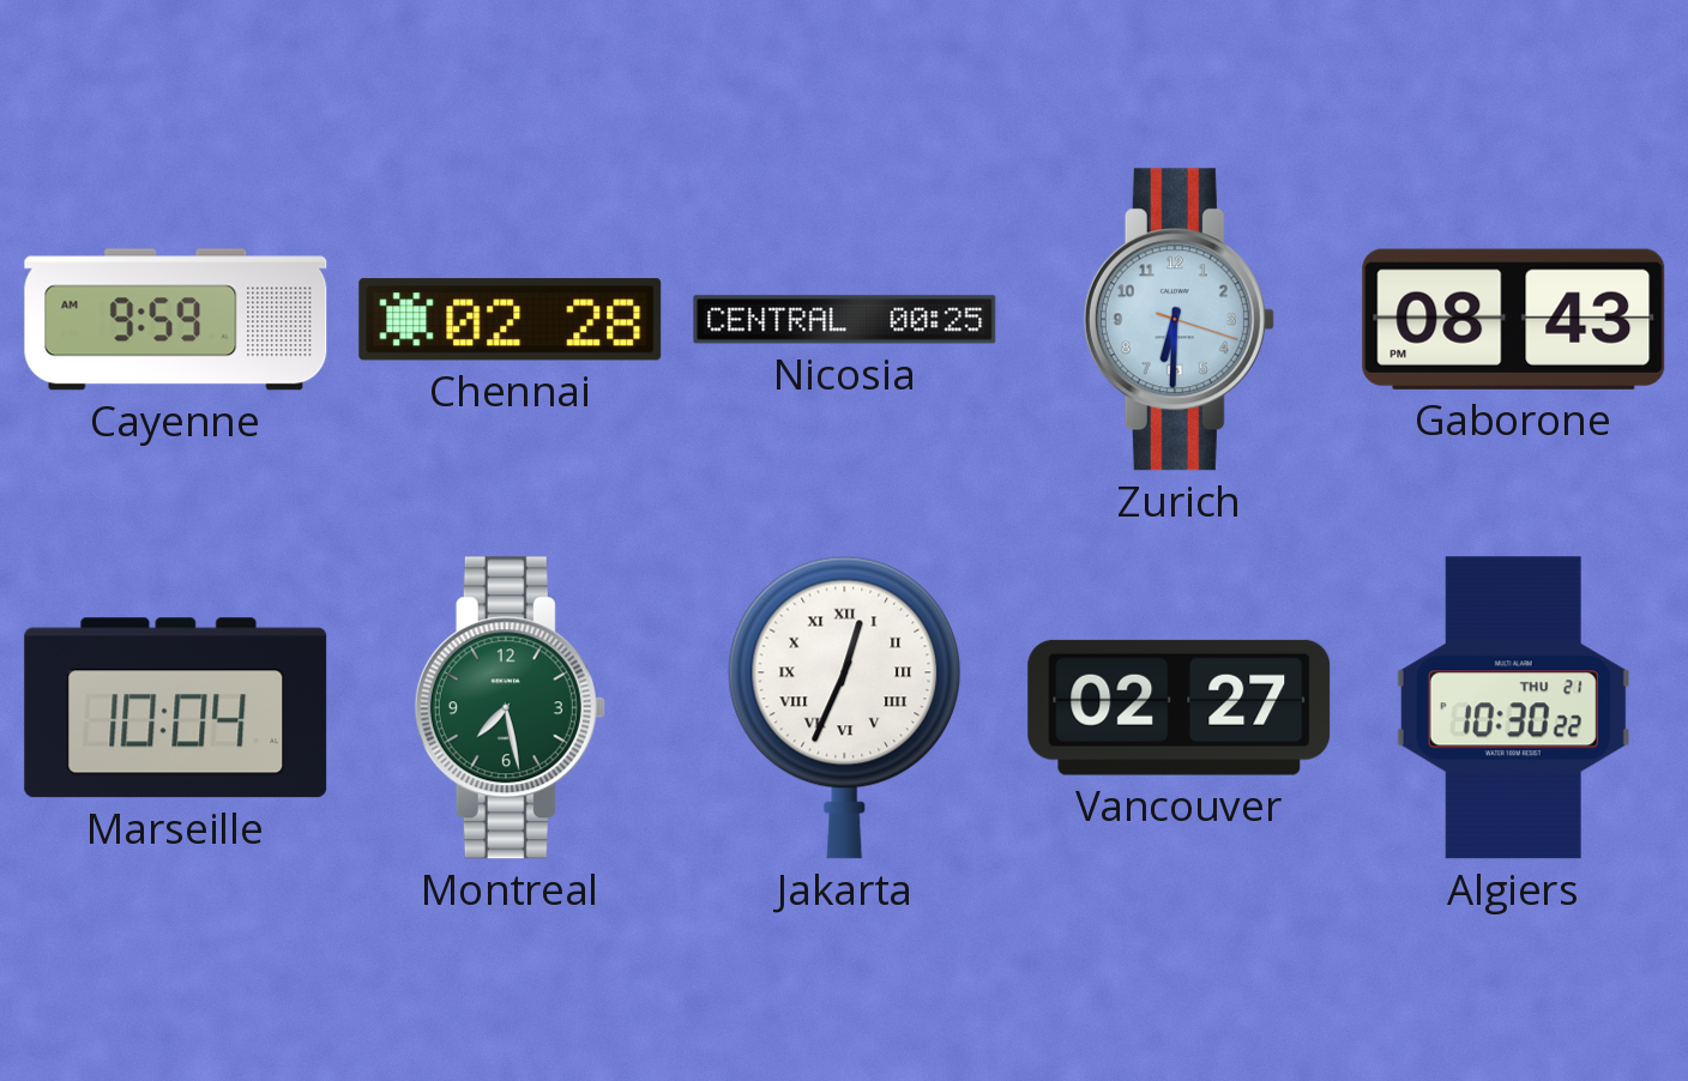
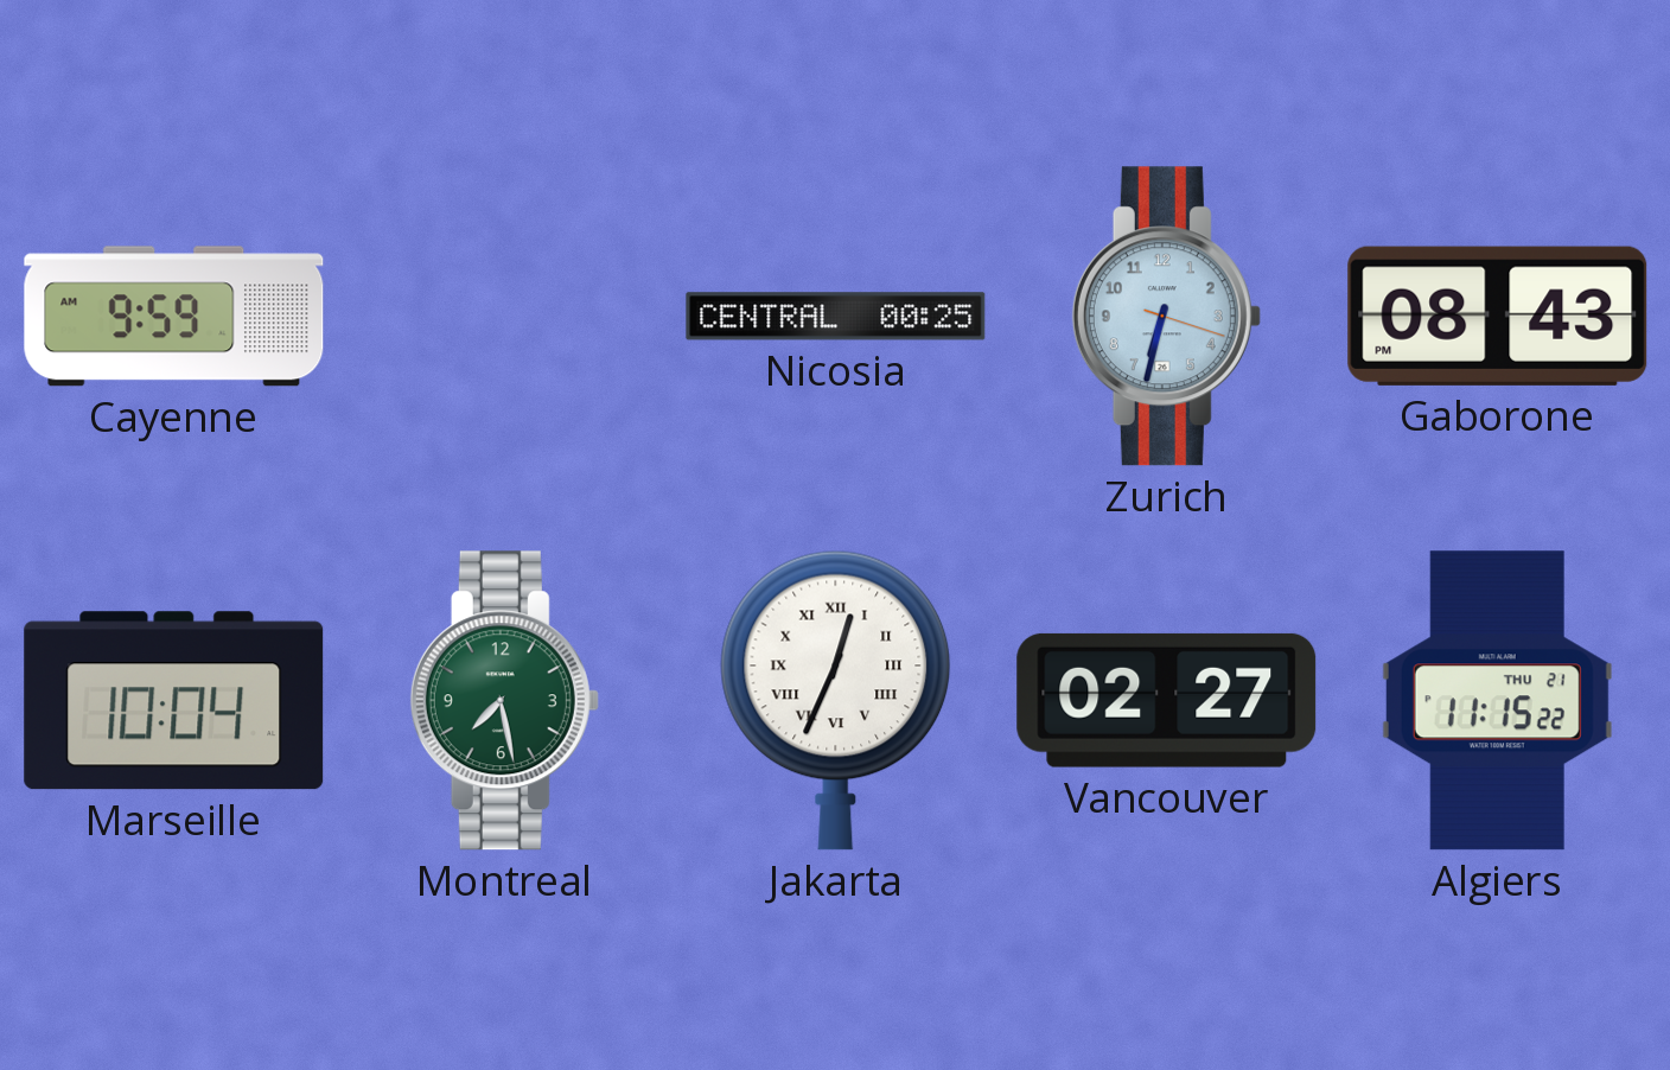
Chennai: 02:28 -> none
Zurich: 6:30 -> 6:32
Algiers: 10:30 -> 11:15
